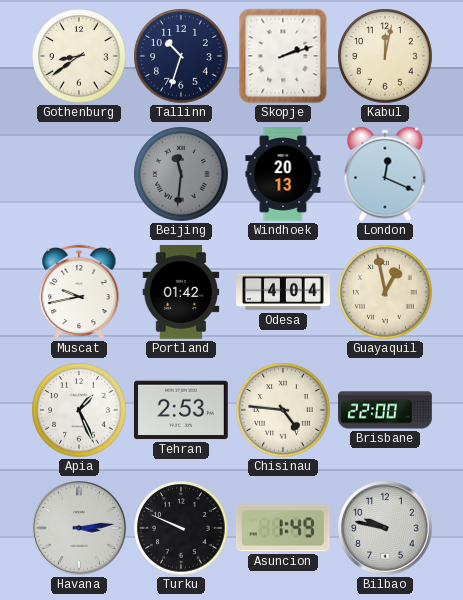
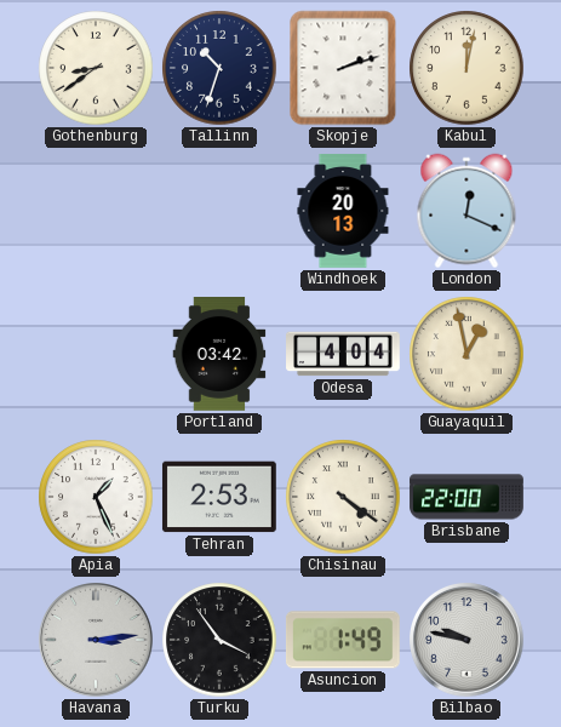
Beijing: 11:31 -> none
Muscat: 9:43 -> none
Portland: 01:42 -> 03:42
Chisinau: 4:46 -> 4:21
Turku: 9:49 -> 3:54
